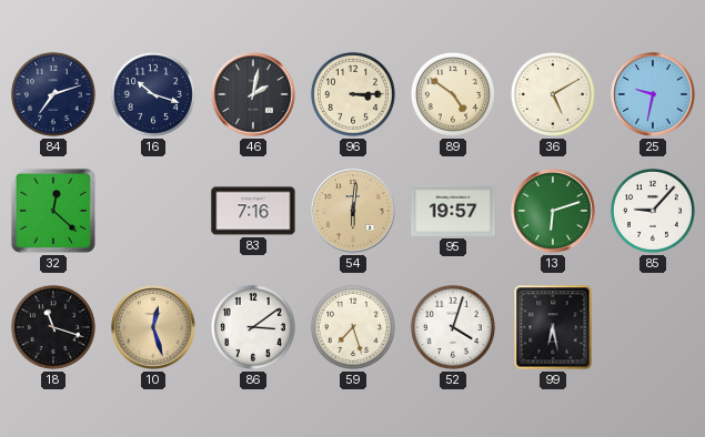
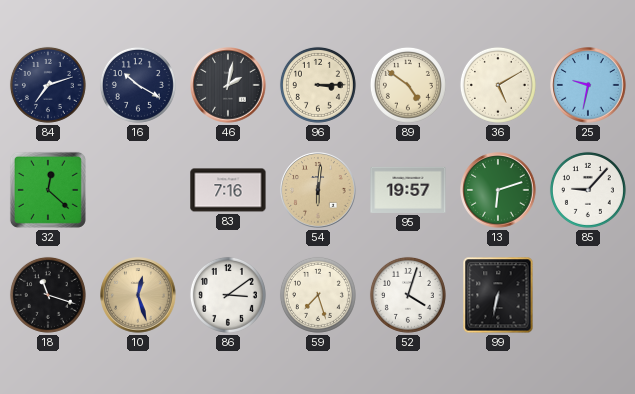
16: 10:18 -> 10:20
99: 6:28 -> 6:32
